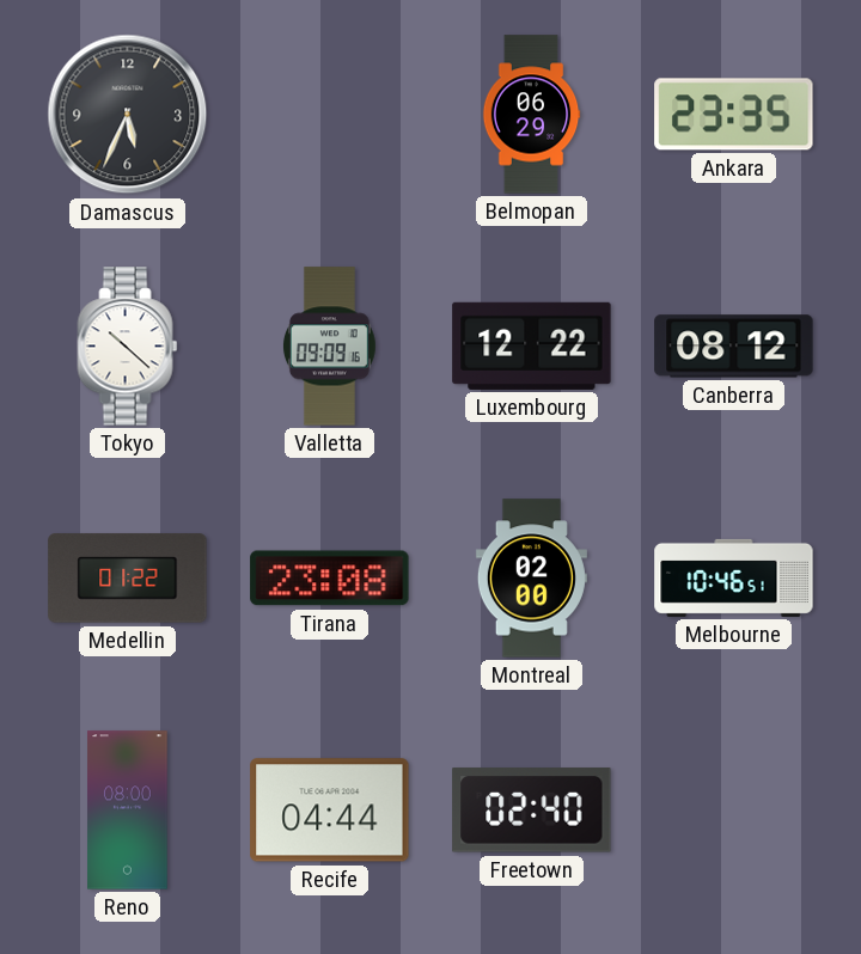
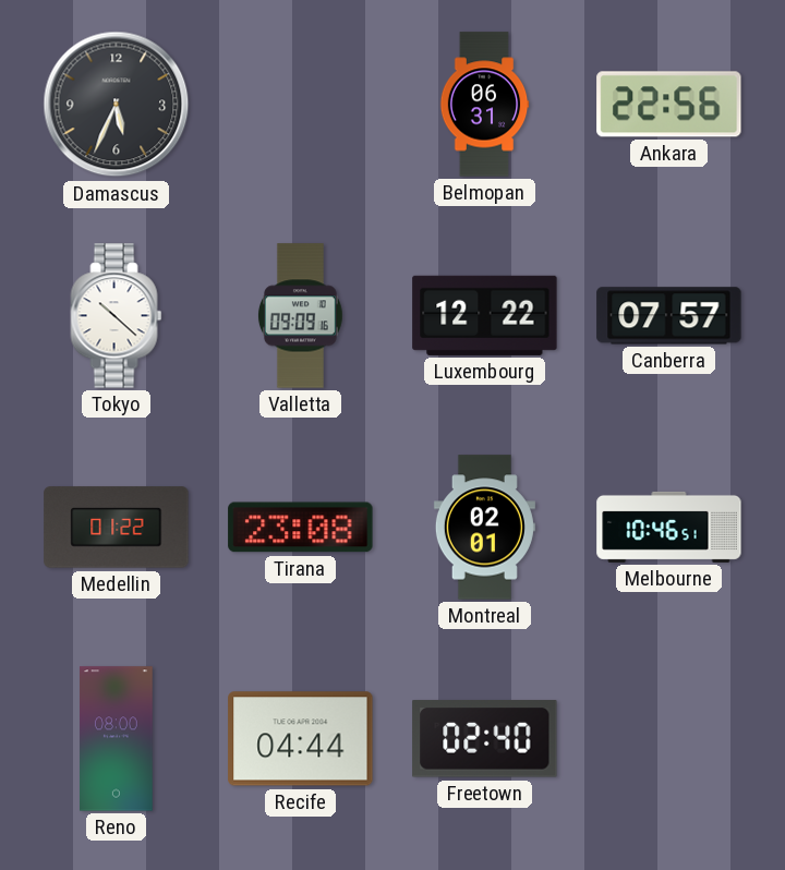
Belmopan: 06:29 -> 06:31
Ankara: 23:35 -> 22:56
Canberra: 08:12 -> 07:57
Montreal: 02:00 -> 02:01
